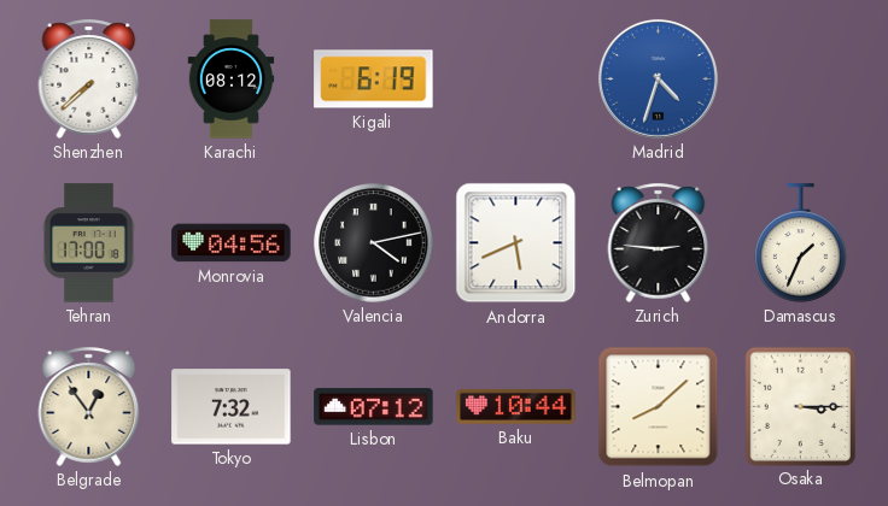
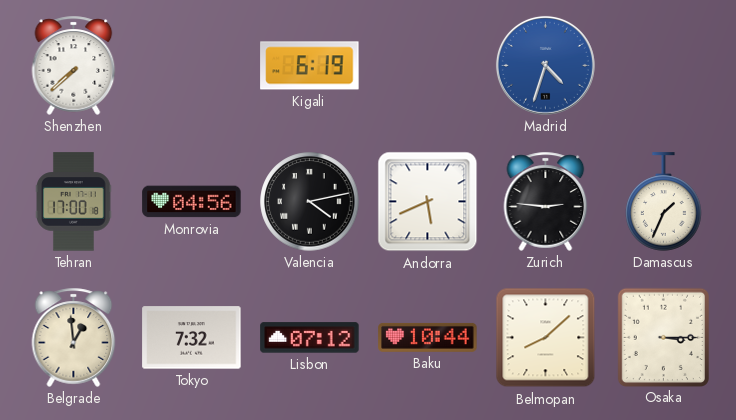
Karachi: 08:12 -> none
Belgrade: 12:54 -> 12:59
